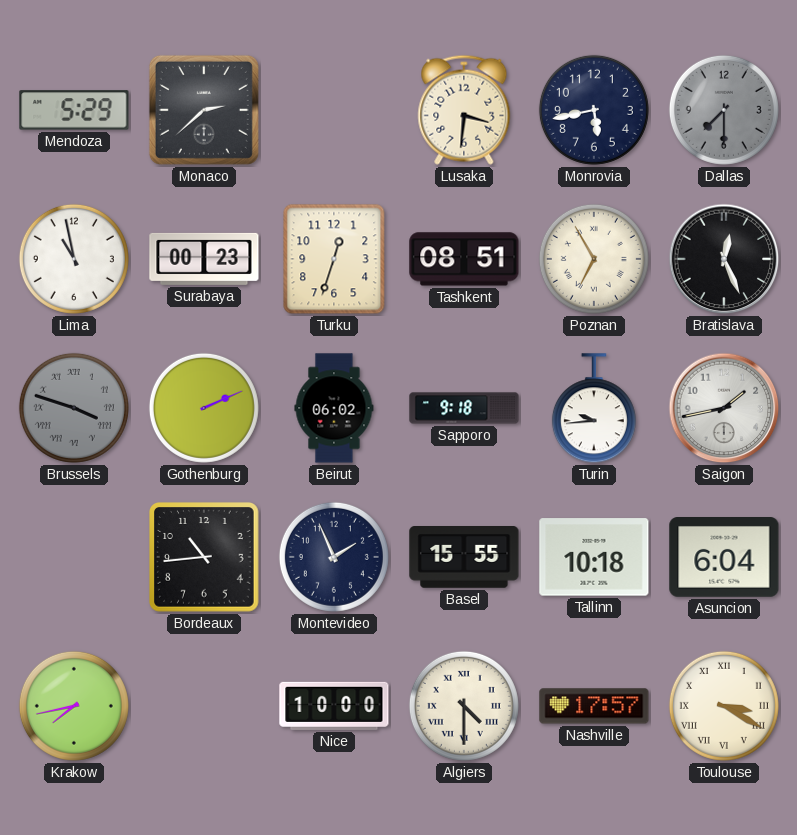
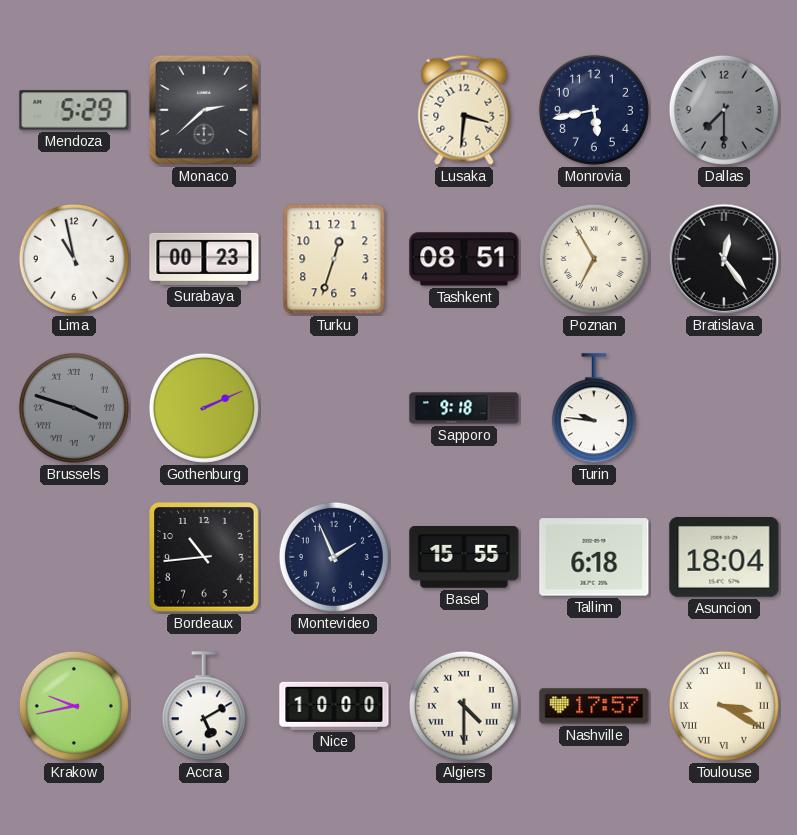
Bratislava: 12:26 -> 12:24
Beirut: 06:02 -> none
Turin: 9:44 -> 9:46
Saigon: 1:43 -> none
Tallinn: 10:18 -> 6:18
Asuncion: 6:04 -> 18:04
Krakow: 7:43 -> 9:43
Accra: none -> 5:10
